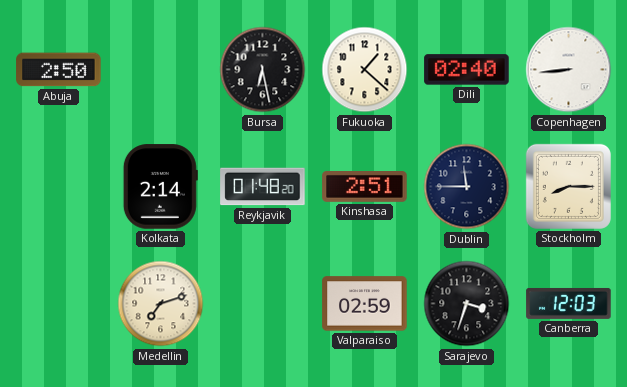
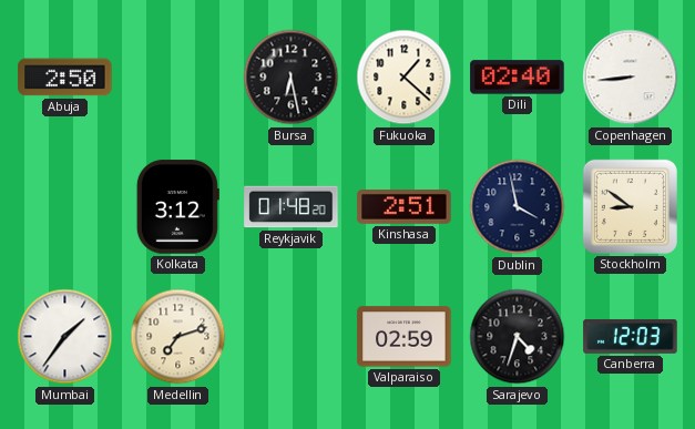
Kolkata: 2:14 -> 3:12
Dublin: 11:45 -> 3:58
Stockholm: 8:15 -> 8:51
Mumbai: none -> 1:36
Sarajevo: 3:33 -> 4:33
